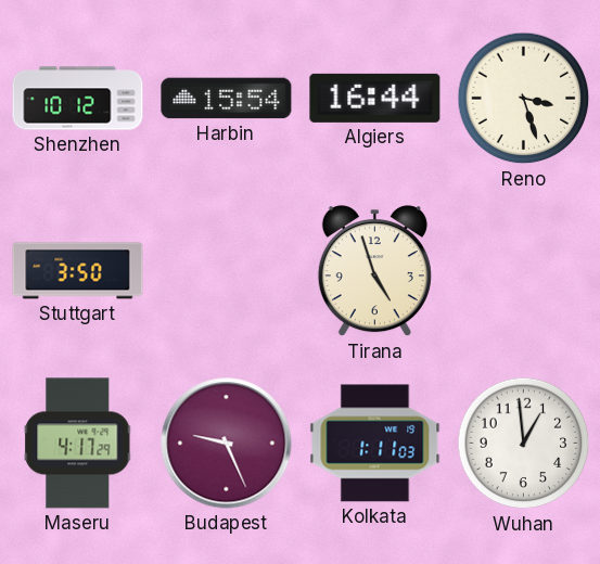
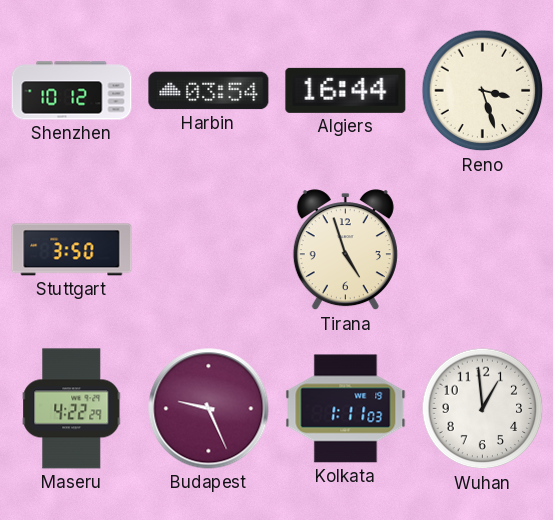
Harbin: 15:54 -> 03:54
Maseru: 4:17 -> 4:22
